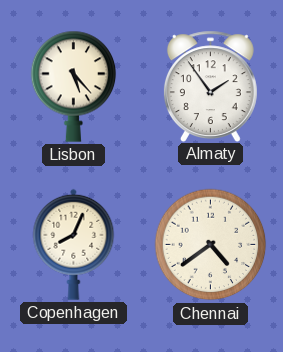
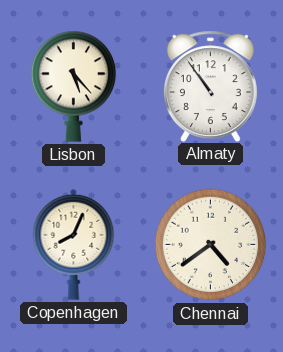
Almaty: 1:54 -> 10:54
